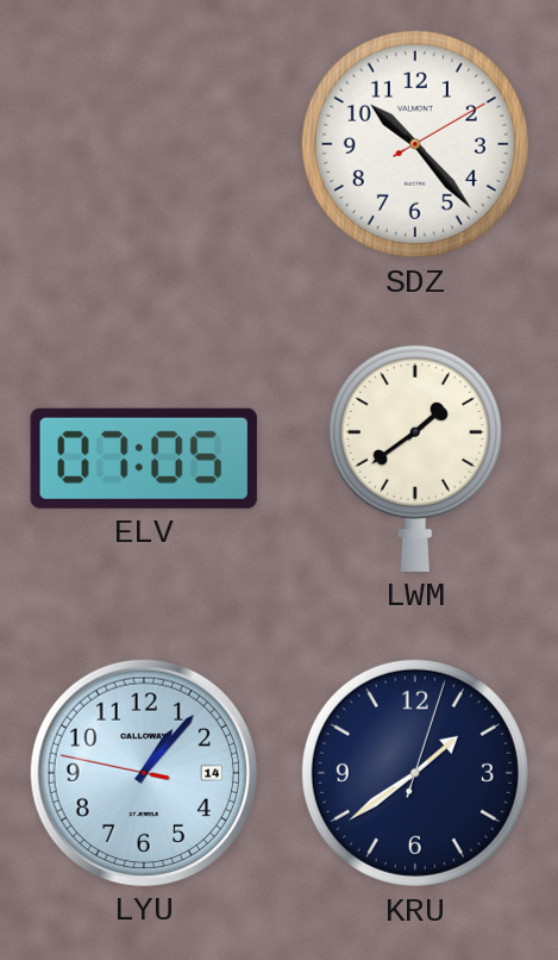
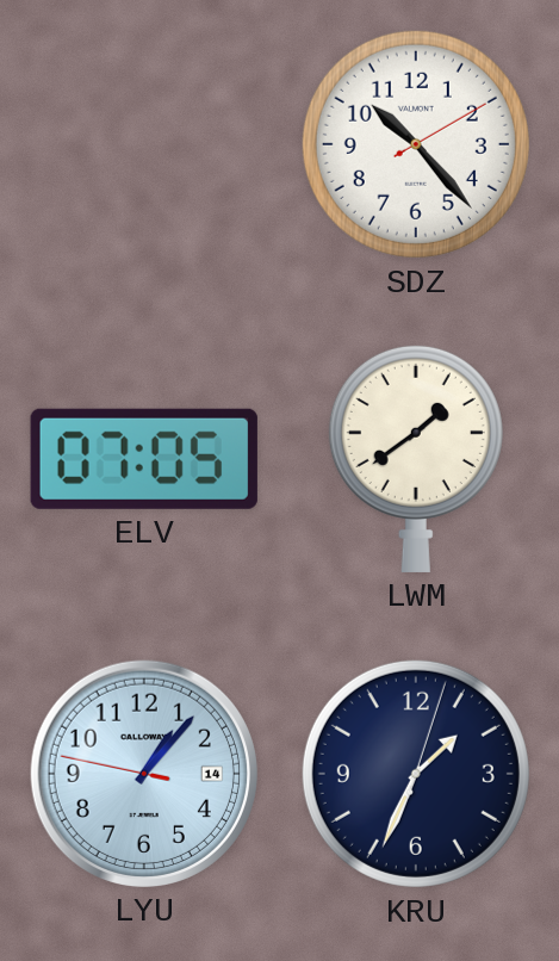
KRU: 1:39 -> 1:34
